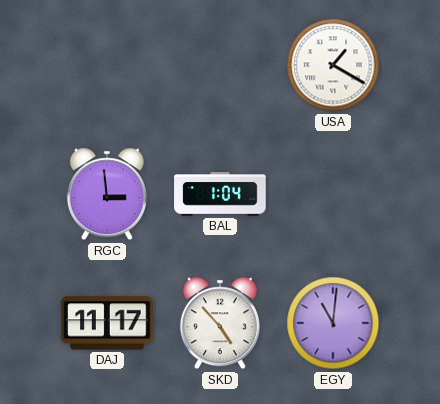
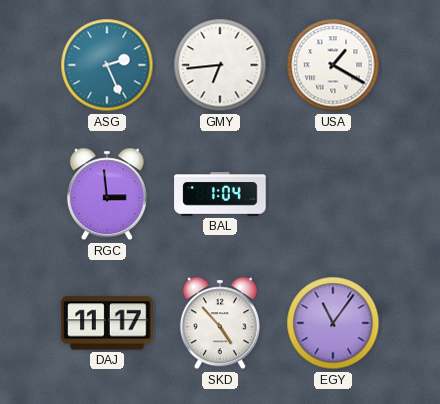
ASG: none -> 2:26
GMY: none -> 6:44
EGY: 11:01 -> 11:06
